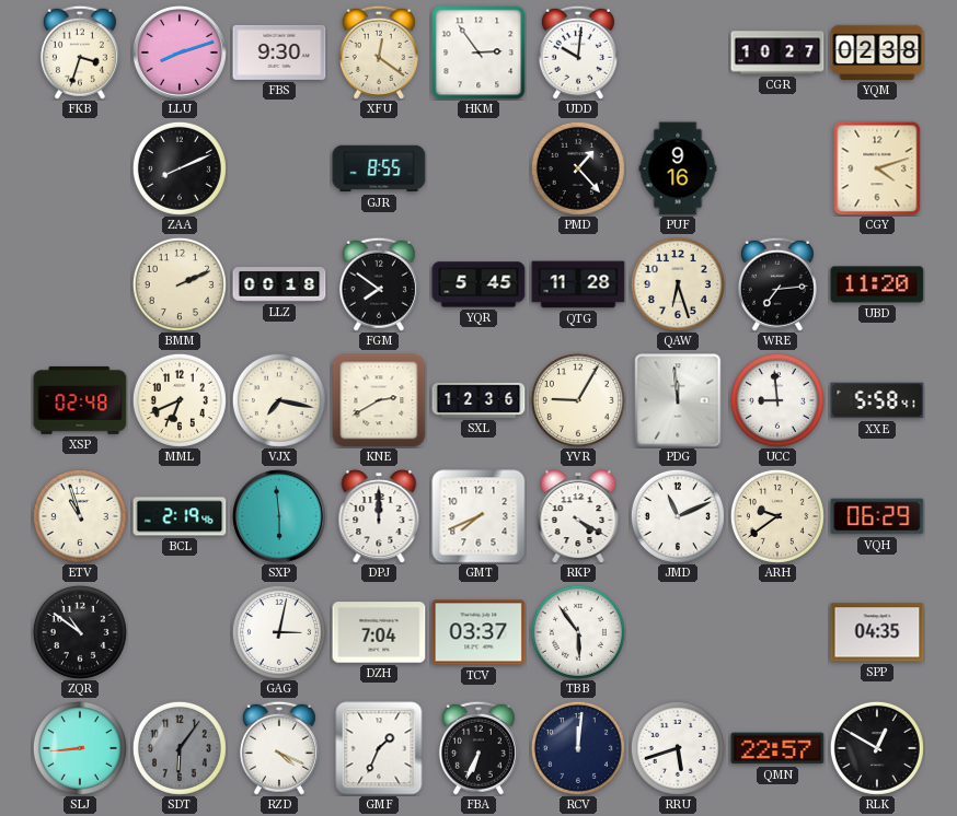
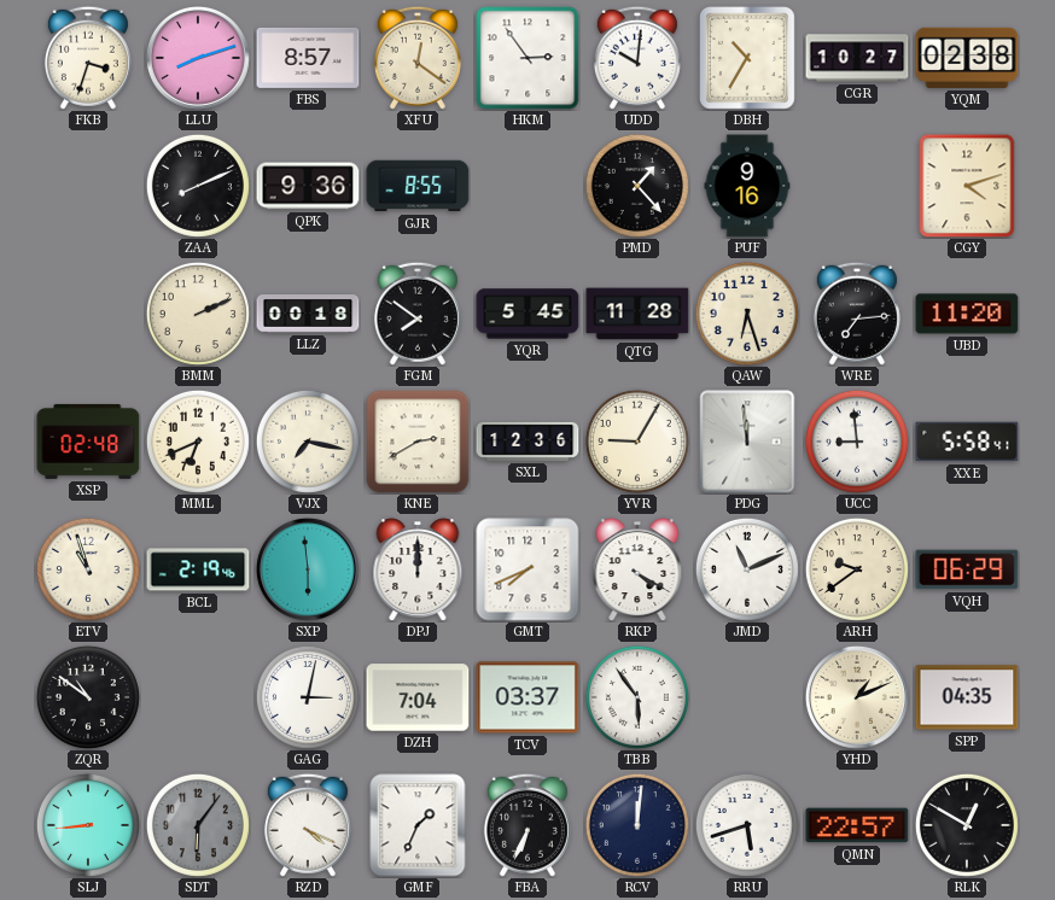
FBS: 9:30 -> 8:57
DBH: none -> 10:35
QPK: none -> 9:36
YHD: none -> 1:11
